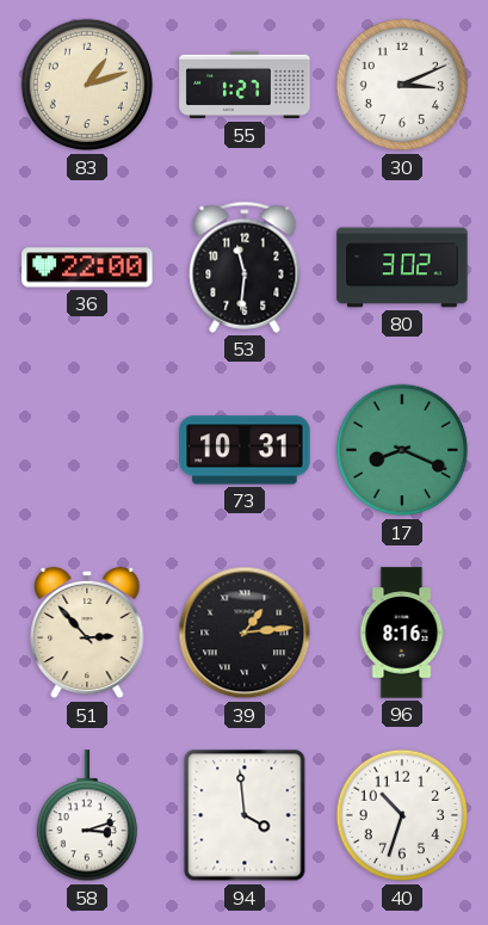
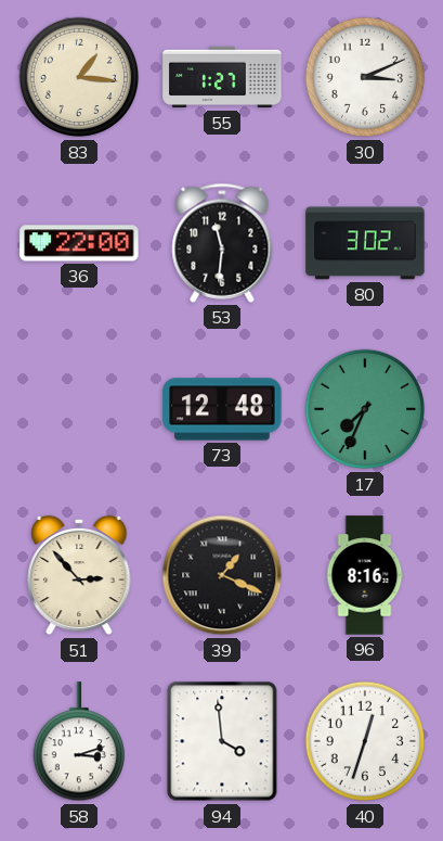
83: 1:12 -> 1:16
73: 10:31 -> 12:48
17: 8:19 -> 7:34
39: 1:14 -> 1:19
40: 10:33 -> 12:33
